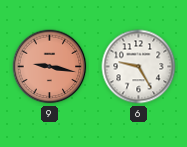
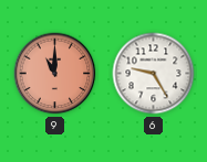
9: 9:17 -> 11:00
